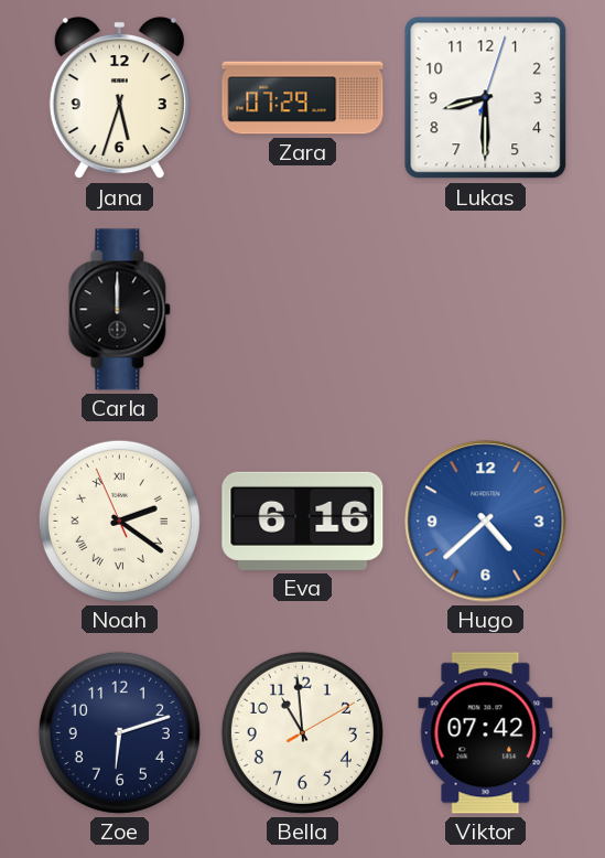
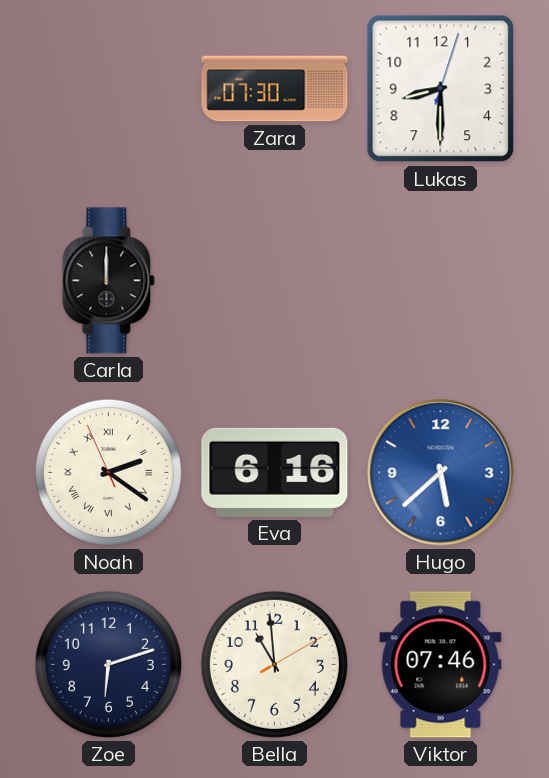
Jana: 5:33 -> none
Zara: 07:29 -> 07:30
Hugo: 4:38 -> 5:38
Viktor: 07:42 -> 07:46
